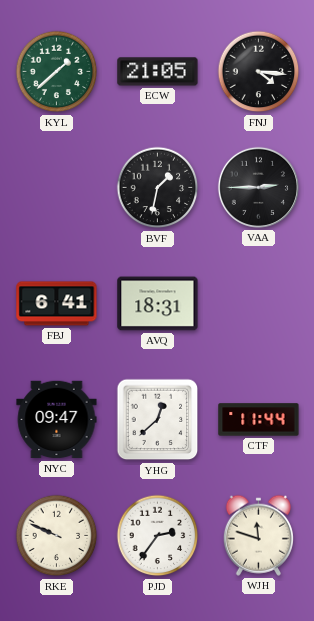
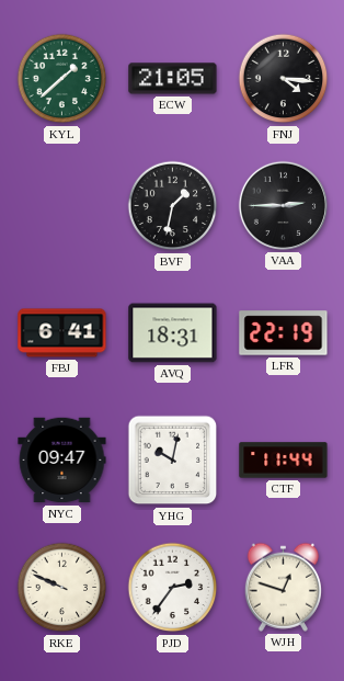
LFR: none -> 22:19
YHG: 12:38 -> 10:02
WJH: 11:48 -> 12:48
